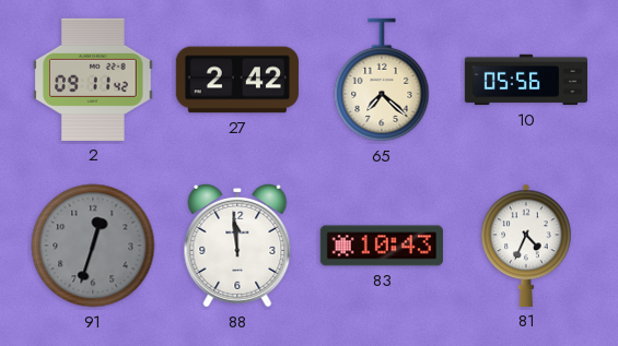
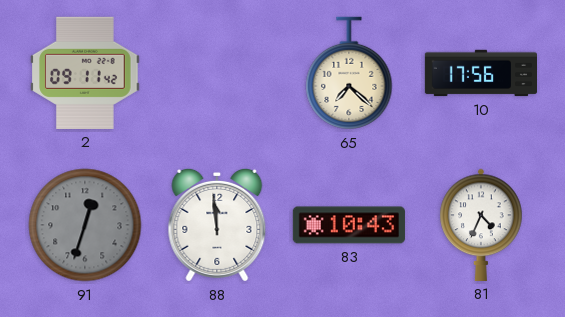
27: 2:42 -> none
10: 05:56 -> 17:56
